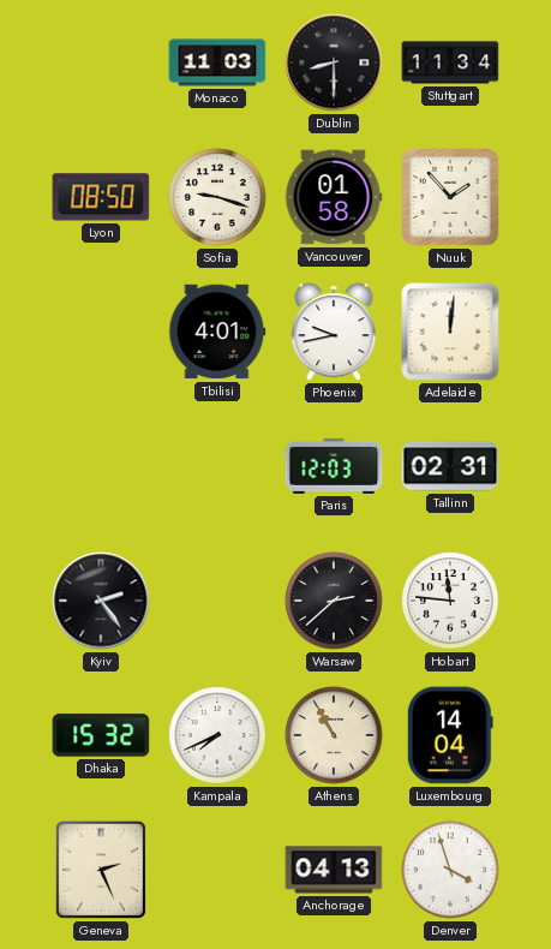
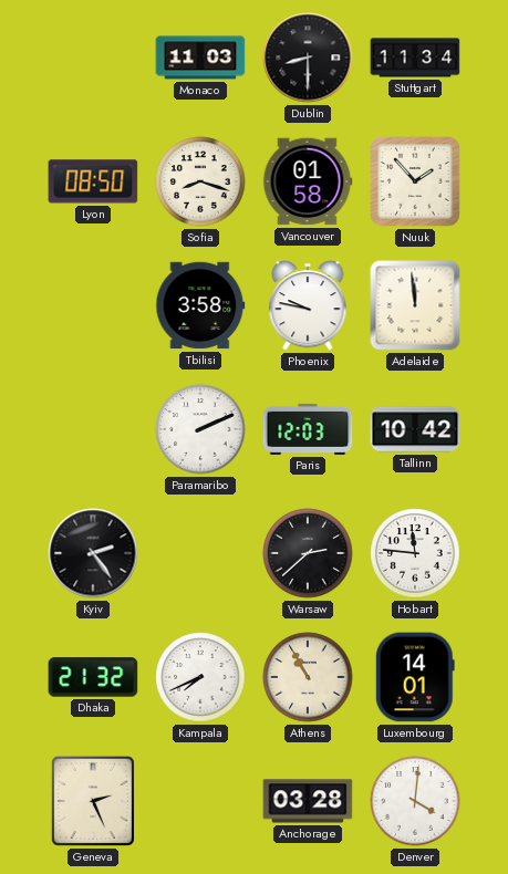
Sofia: 9:18 -> 8:18
Tbilisi: 4:01 -> 3:58
Phoenix: 9:43 -> 9:47
Adelaide: 12:01 -> 11:59
Paramaribo: none -> 2:11
Tallinn: 02:31 -> 10:42
Dhaka: 15:32 -> 21:32
Luxembourg: 14:04 -> 14:01
Anchorage: 04:13 -> 03:28
Denver: 3:57 -> 4:01
